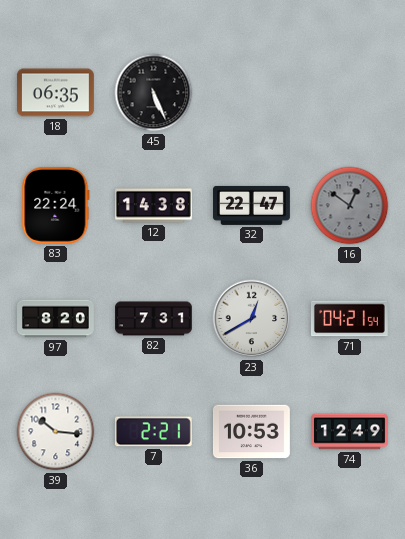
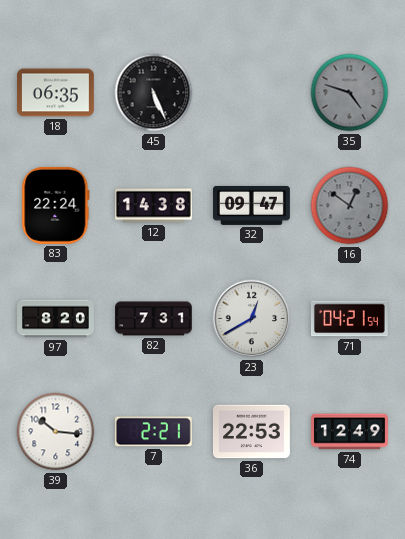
35: none -> 4:48
32: 22:47 -> 09:47
36: 10:53 -> 22:53
